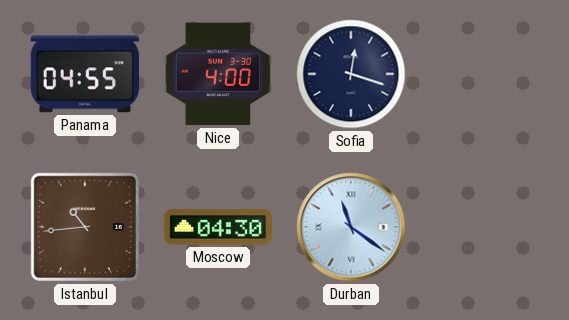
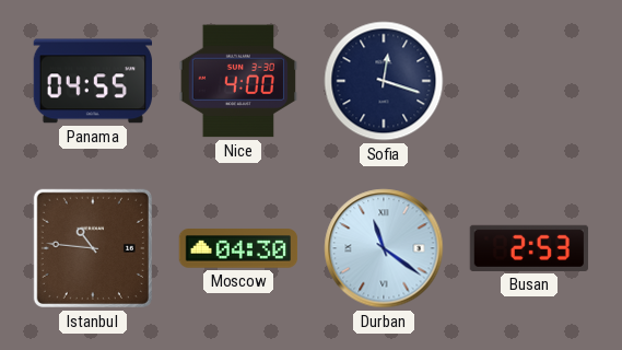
Istanbul: 10:44 -> 10:46
Busan: none -> 2:53
